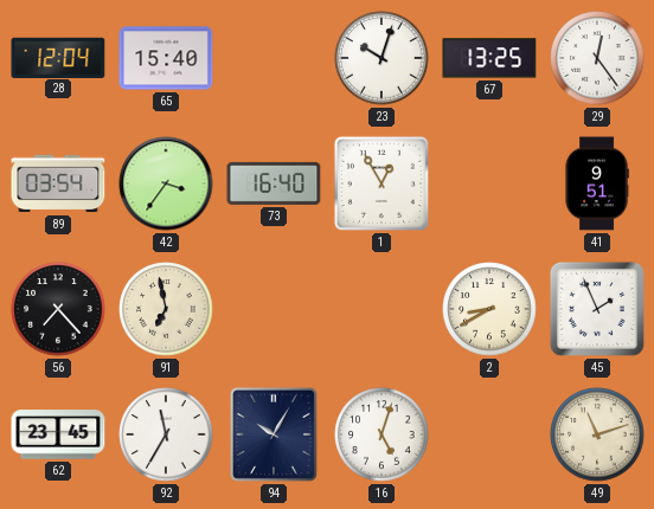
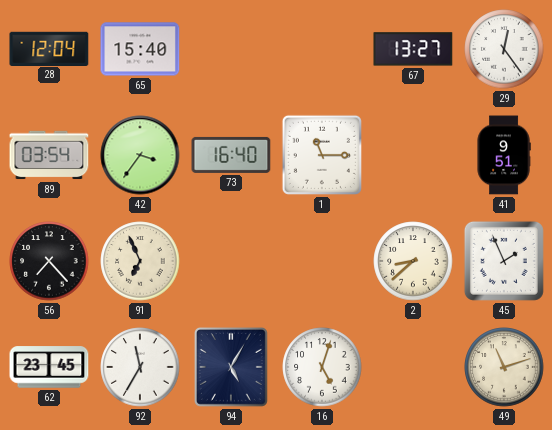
23: 10:03 -> none
67: 13:25 -> 13:27
1: 12:55 -> 11:15
91: 6:58 -> 6:56
2: 8:40 -> 8:38
94: 10:05 -> 5:05
